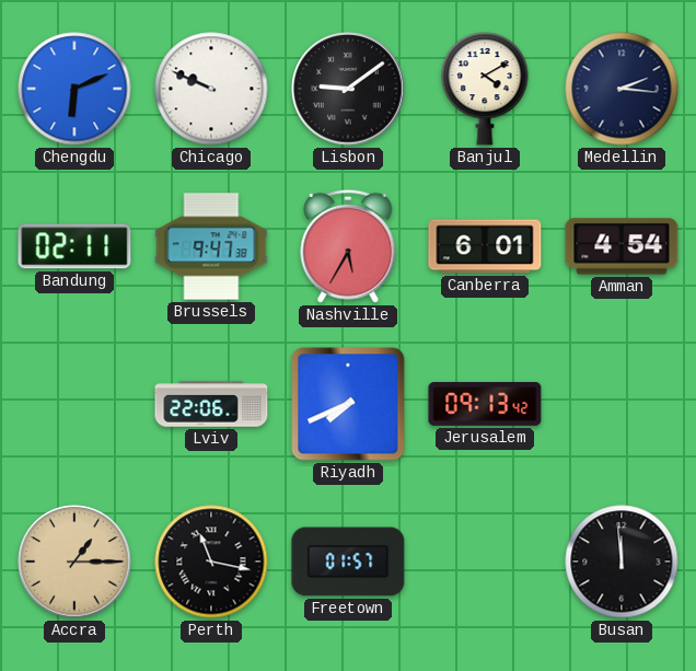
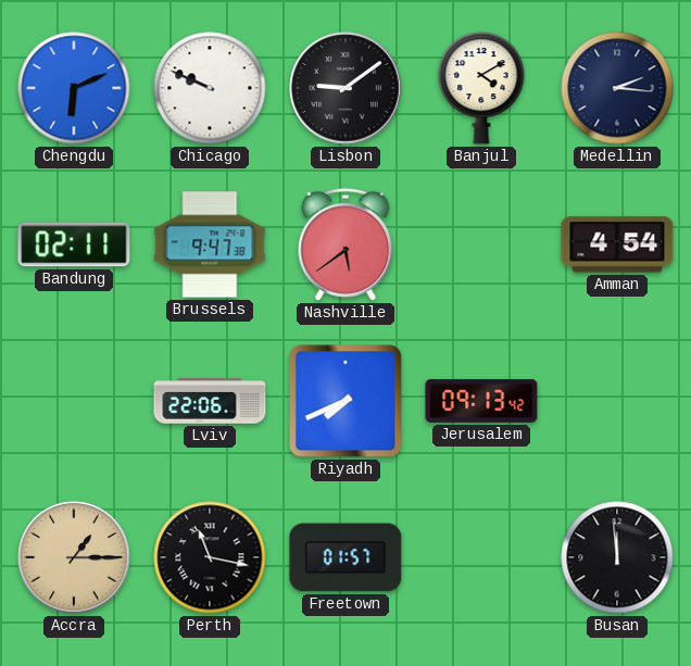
Nashville: 5:35 -> 5:39
Canberra: 6:01 -> none
